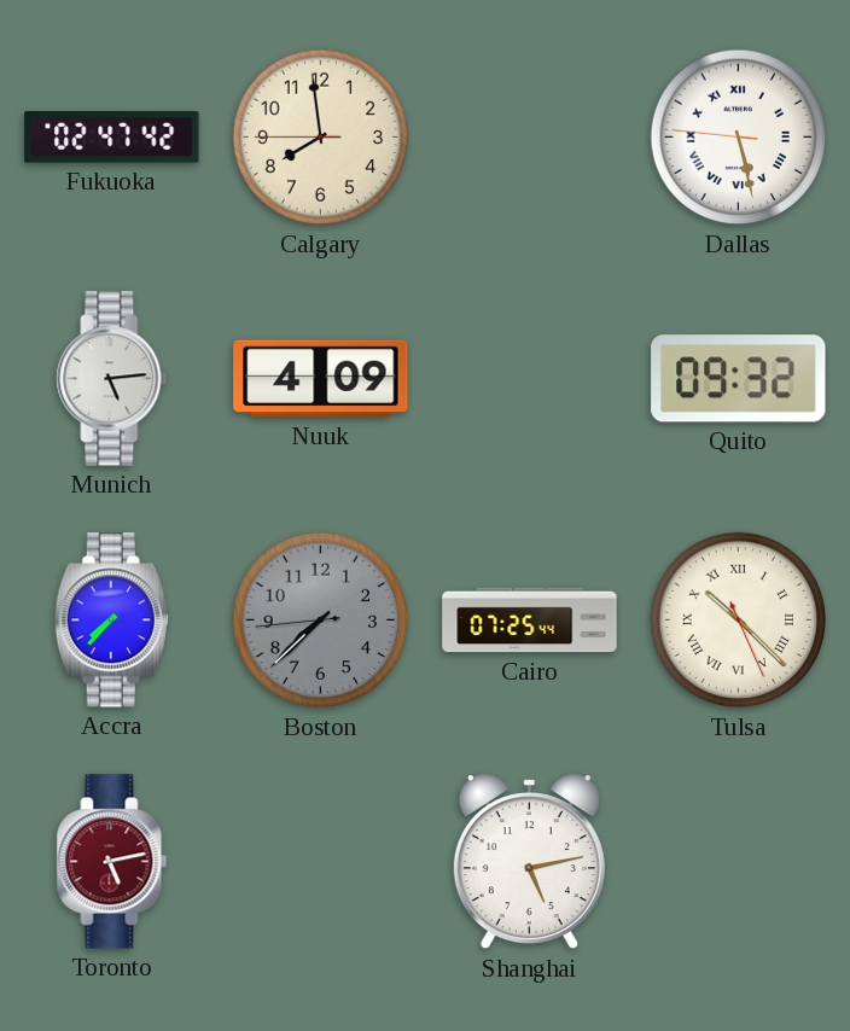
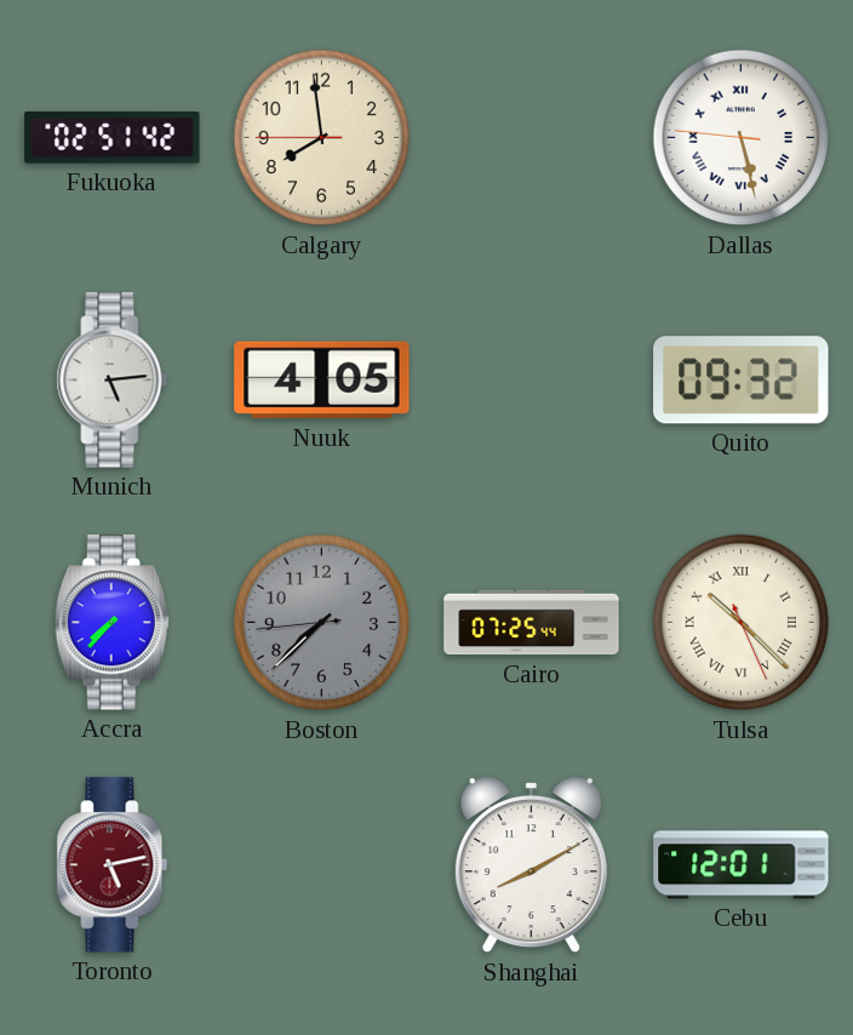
Fukuoka: 02:47 -> 02:51
Nuuk: 4:09 -> 4:05
Shanghai: 5:13 -> 8:10
Cebu: none -> 12:01
